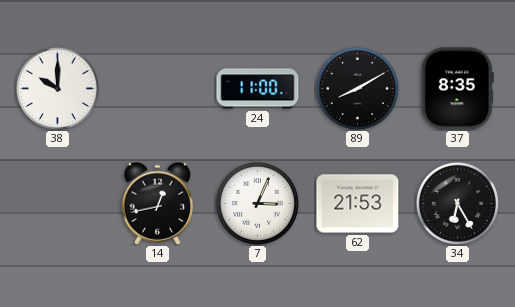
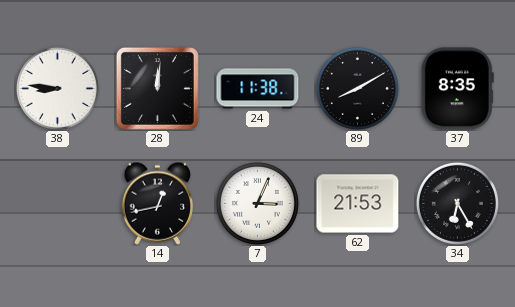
38: 10:00 -> 8:46
28: none -> 12:01
24: 11:00 -> 11:38
